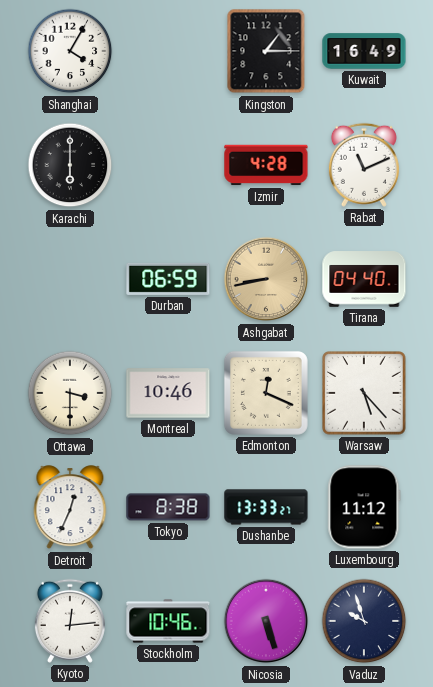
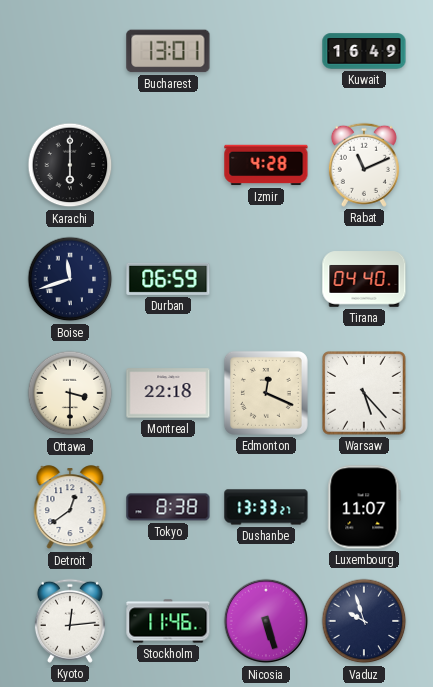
Shanghai: 4:05 -> none
Bucharest: none -> 13:01
Kingston: 1:15 -> none
Boise: none -> 11:42
Ashgabat: 8:43 -> none
Montreal: 10:46 -> 22:18
Detroit: 12:34 -> 12:39
Luxembourg: 11:12 -> 11:07
Stockholm: 10:46 -> 11:46
